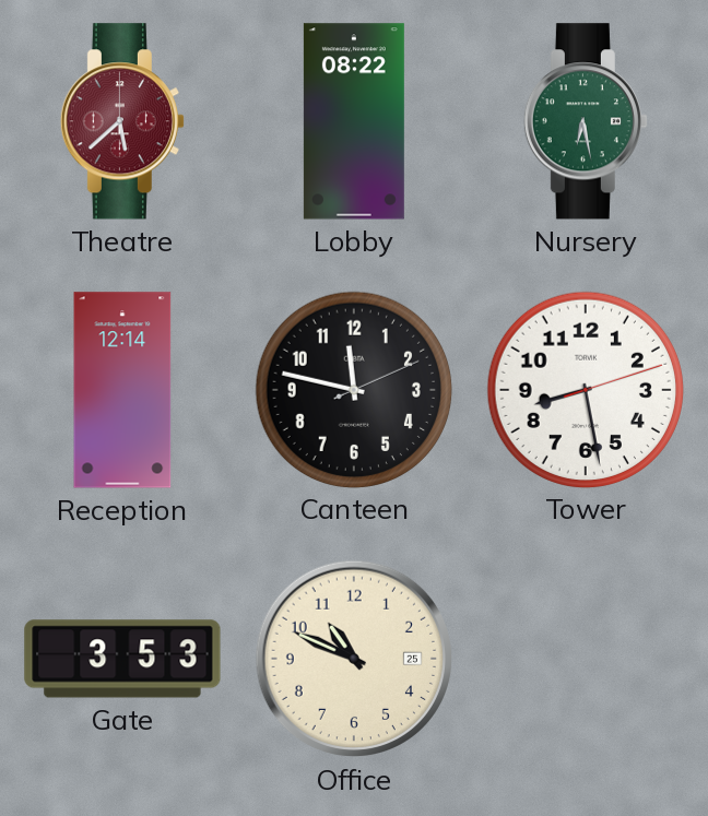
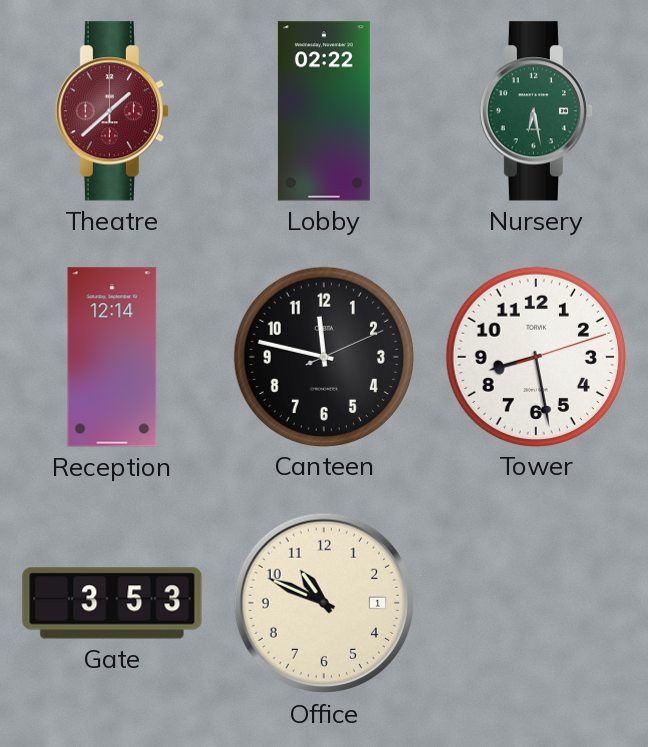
Theatre: 5:38 -> 1:38
Lobby: 08:22 -> 02:22
Office date: 25 -> 1
